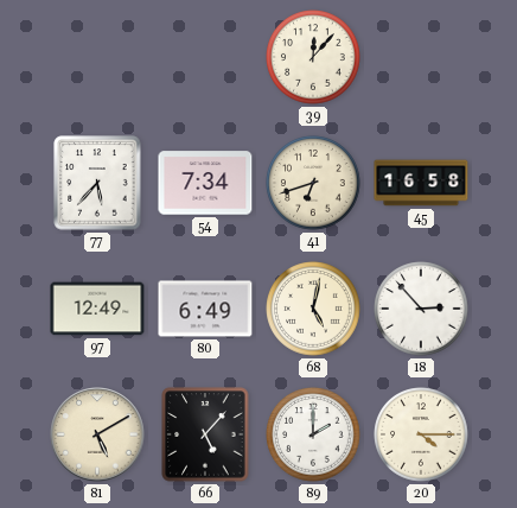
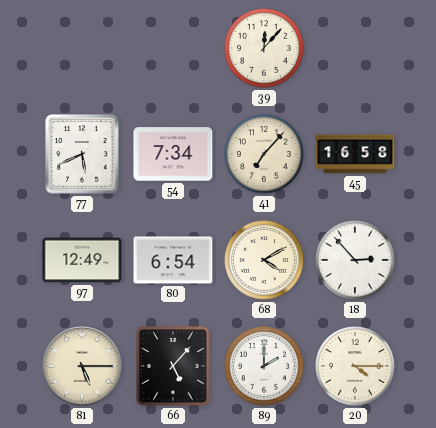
77: 5:37 -> 5:41
41: 6:42 -> 7:07
80: 6:49 -> 6:54
68: 5:02 -> 4:10
81: 5:10 -> 5:15
